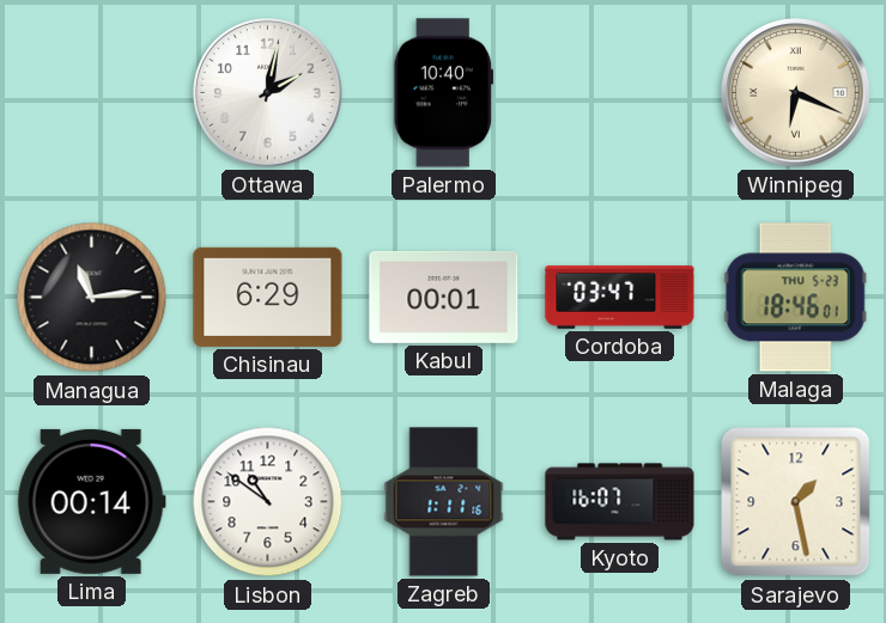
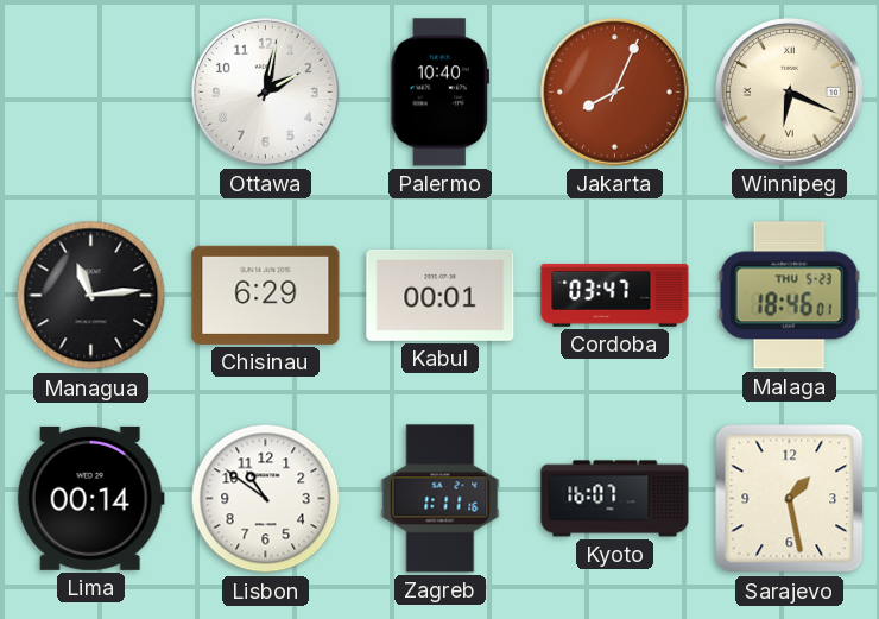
Jakarta: none -> 8:04
